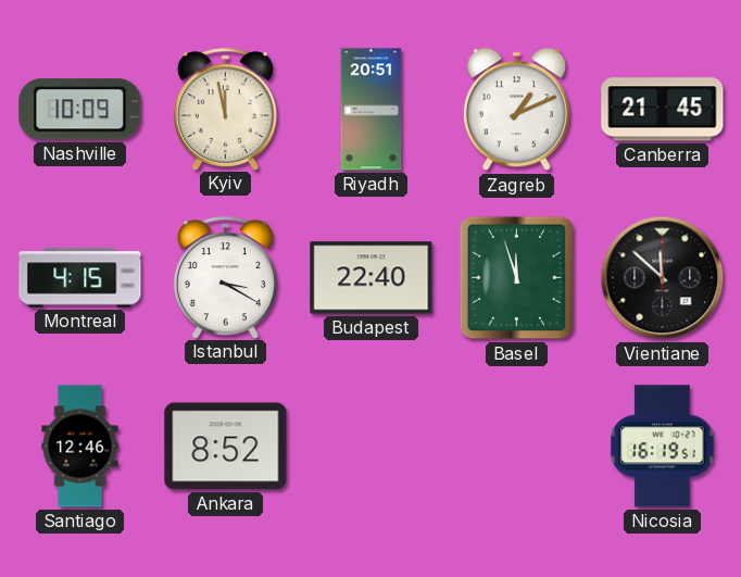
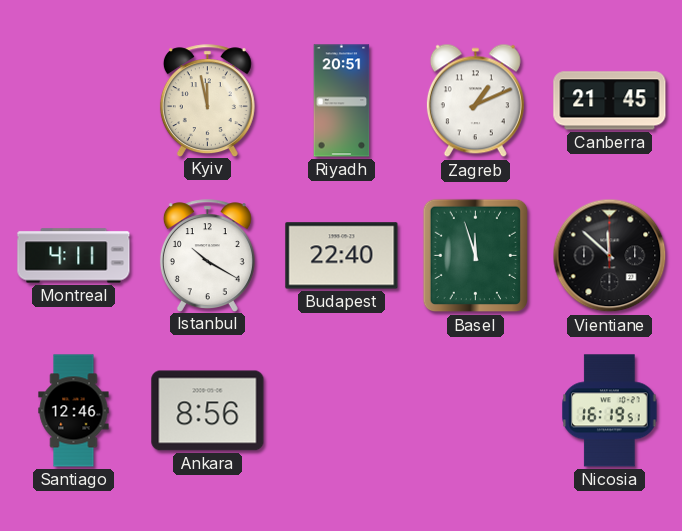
Nashville: 10:09 -> none
Montreal: 4:15 -> 4:11
Istanbul: 3:20 -> 10:20
Ankara: 8:52 -> 8:56
